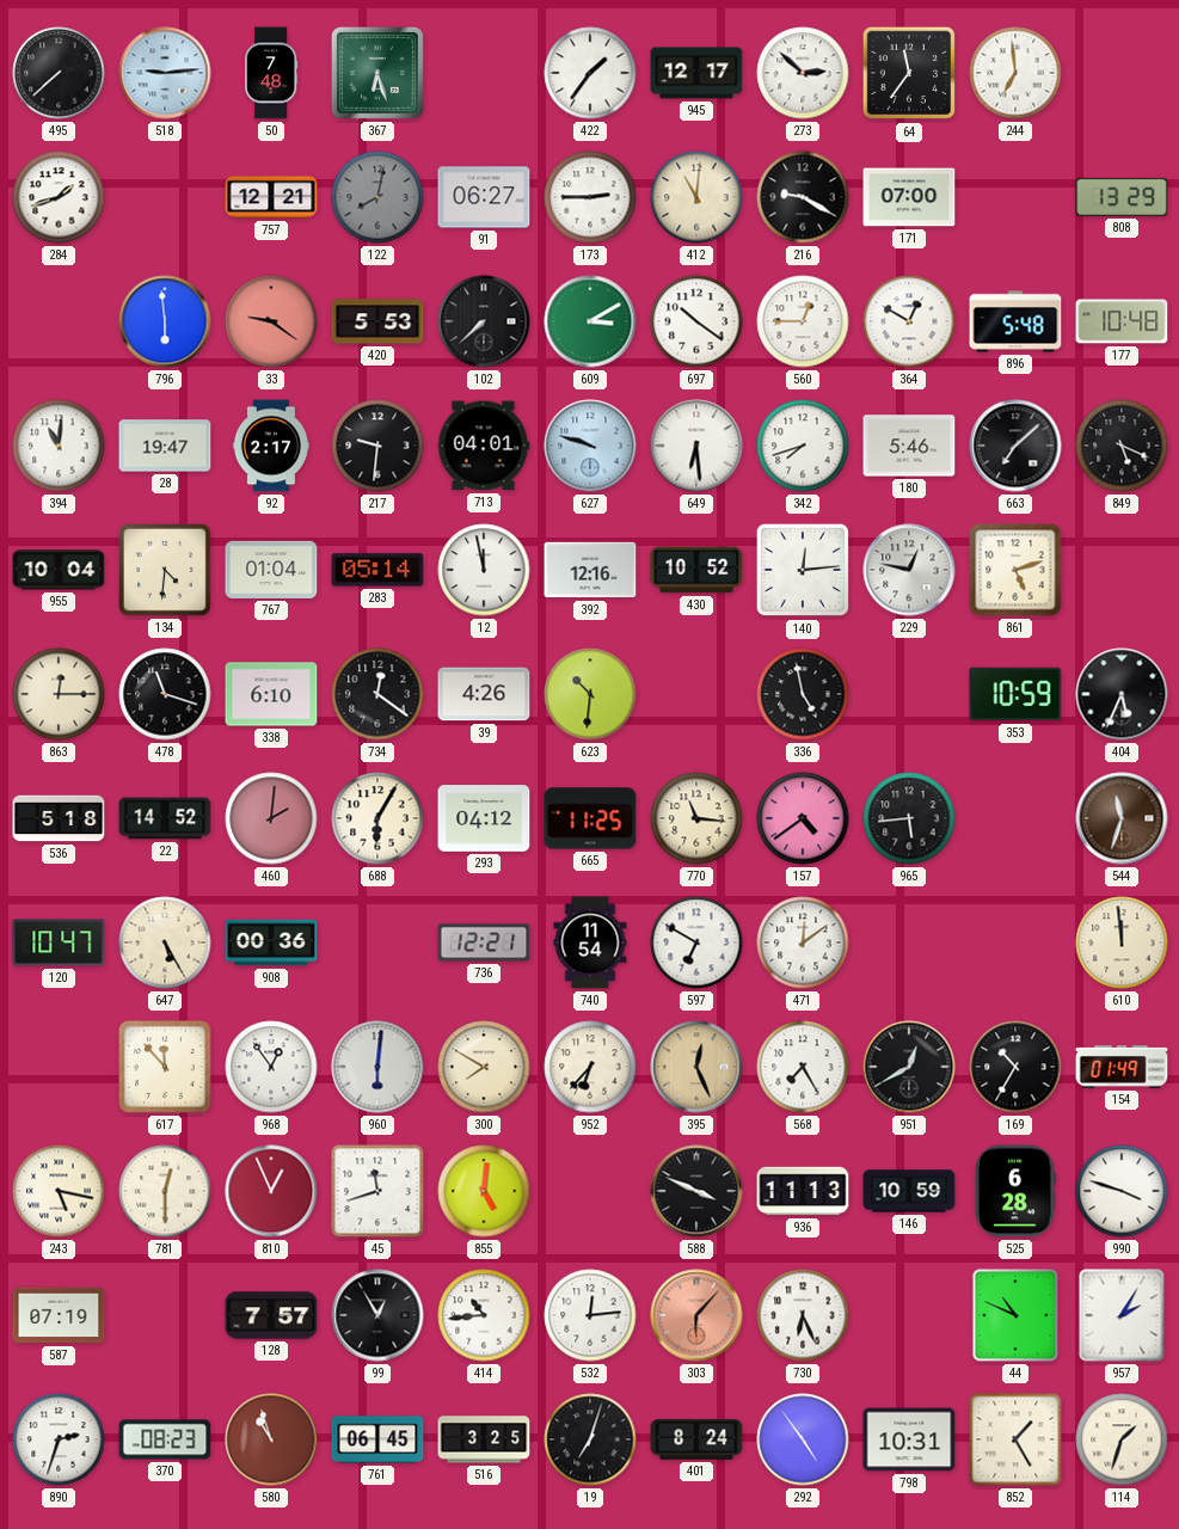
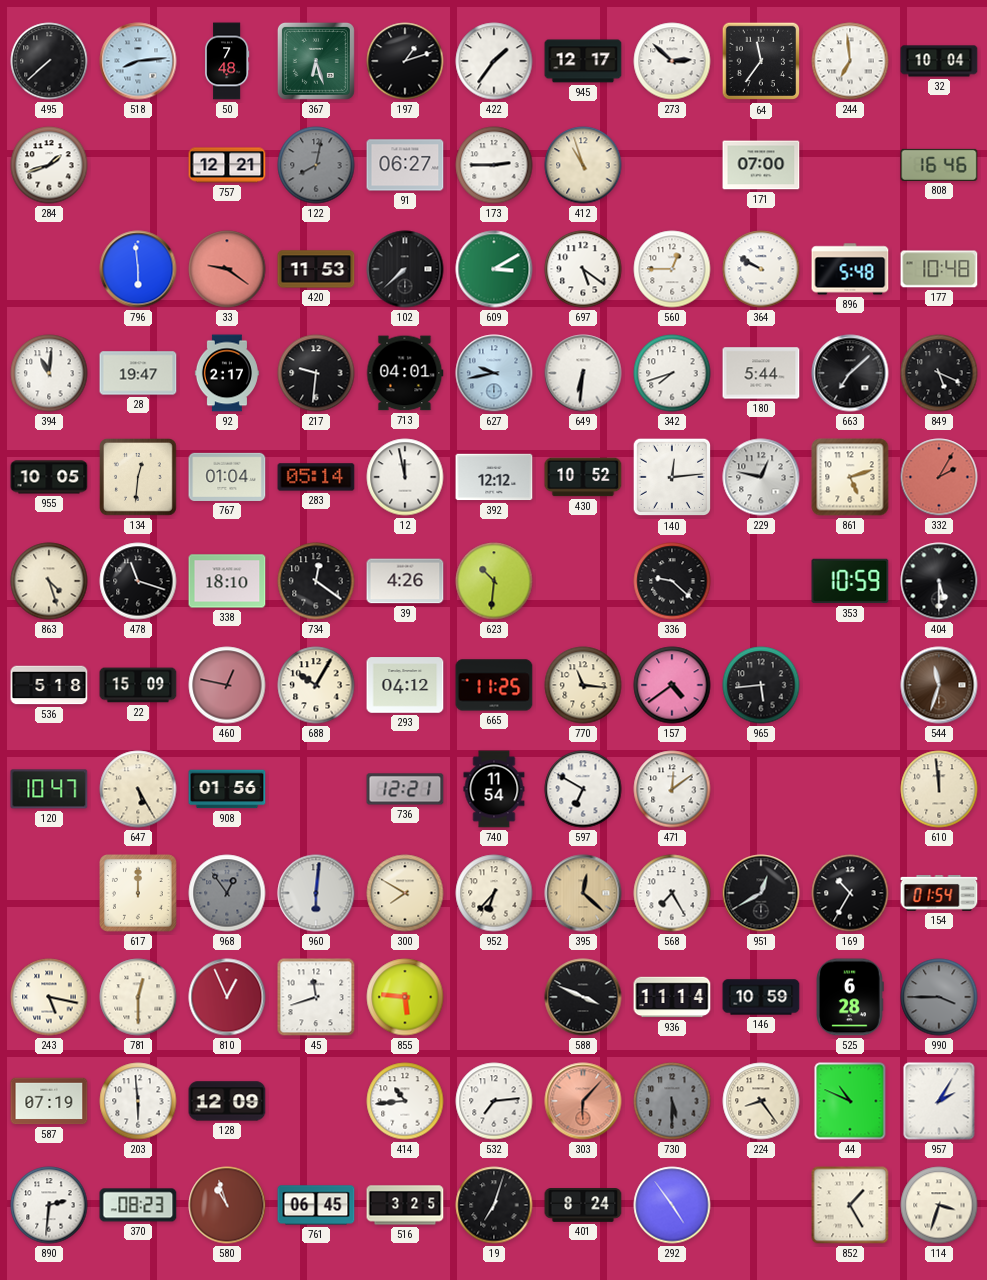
518: 9:14 -> 8:14
197: none -> 1:12
32: none -> 10:04
412: 11:01 -> 10:57
216: 9:20 -> none
808: 13:29 -> 16:46
420: 5:53 -> 11:53
697: 10:21 -> 5:21
364: 12:50 -> 9:50
627: 9:48 -> 9:43
649: 6:29 -> 6:31
180: 5:46 -> 5:44
955: 10:04 -> 10:05
134: 4:31 -> 12:31
392: 12:16 -> 12:12
332: none -> 2:05
863: 12:15 -> 4:27
338: 6:10 -> 18:10
336: 4:58 -> 9:22
404: 5:34 -> 5:30
22: 14:52 -> 15:09
460: 2:01 -> 12:47
688: 6:05 -> 10:05
908: 00:36 -> 01:56
617: 11:53 -> 12:00
968 dial: white -> grey
395: 12:26 -> 12:22
154: 01:49 -> 01:54
855: 5:01 -> 5:46
936: 11:13 -> 11:14
990: 3:48 -> 3:45
990 dial: white -> grey
203: none -> 5:59
128: 7:57 -> 12:09
99: 12:55 -> none
532: 12:14 -> 7:14
730: 6:26 -> 5:30
730 dial: white -> grey
224: none -> 8:24
890: 2:33 -> 2:31
798: 10:31 -> none
114: 1:33 -> 3:33
